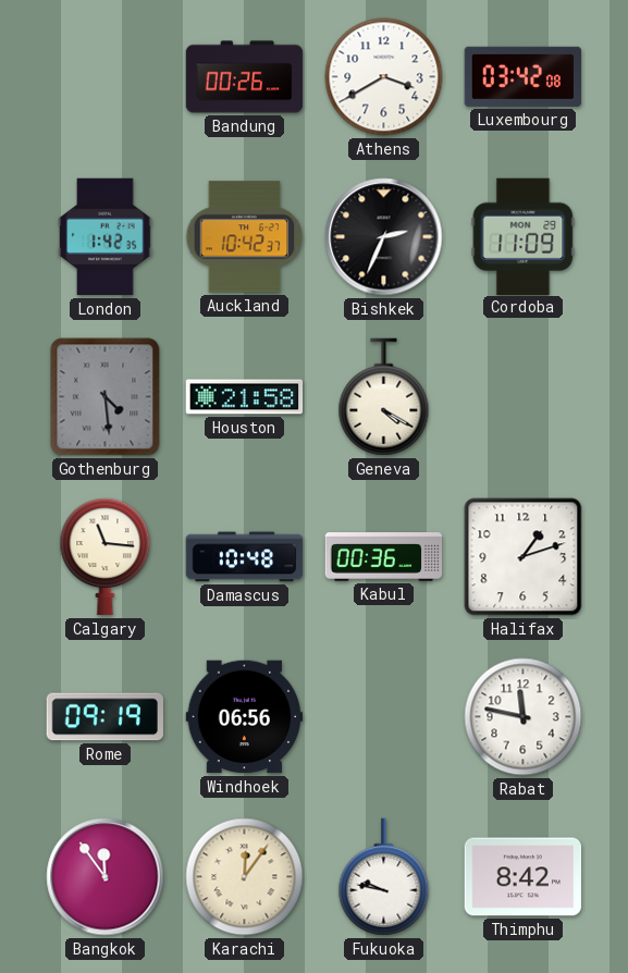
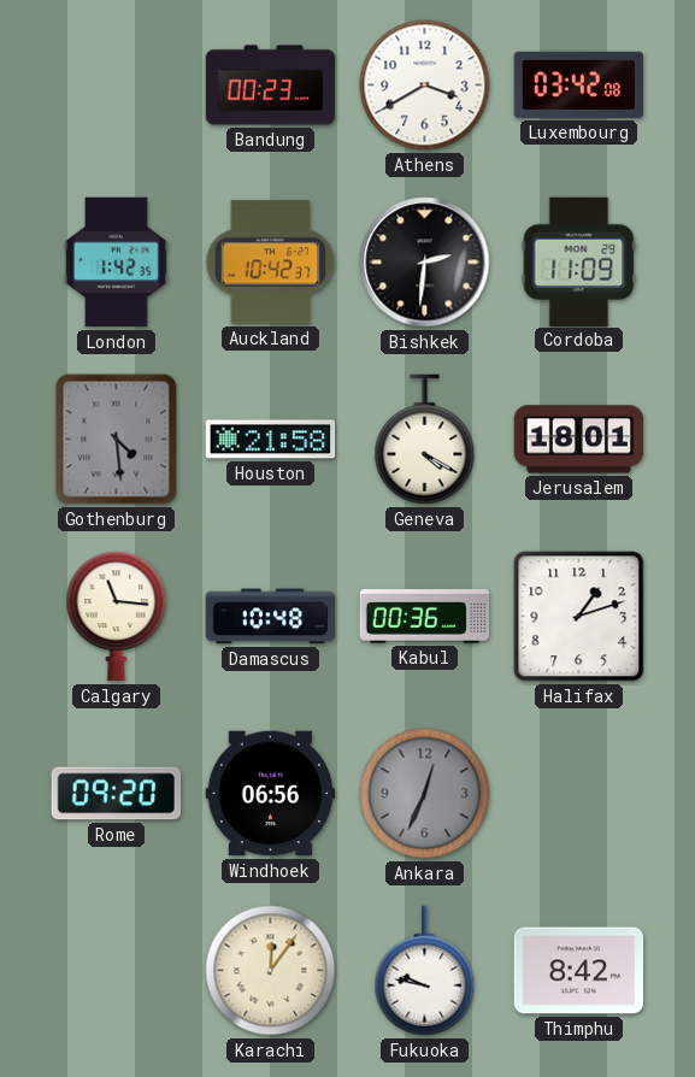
Bandung: 00:26 -> 00:23
Bishkek: 2:34 -> 2:31
Jerusalem: none -> 18:01
Rome: 09:19 -> 09:20
Ankara: none -> 12:34
Rabat: 11:47 -> none
Bangkok: 11:54 -> none
